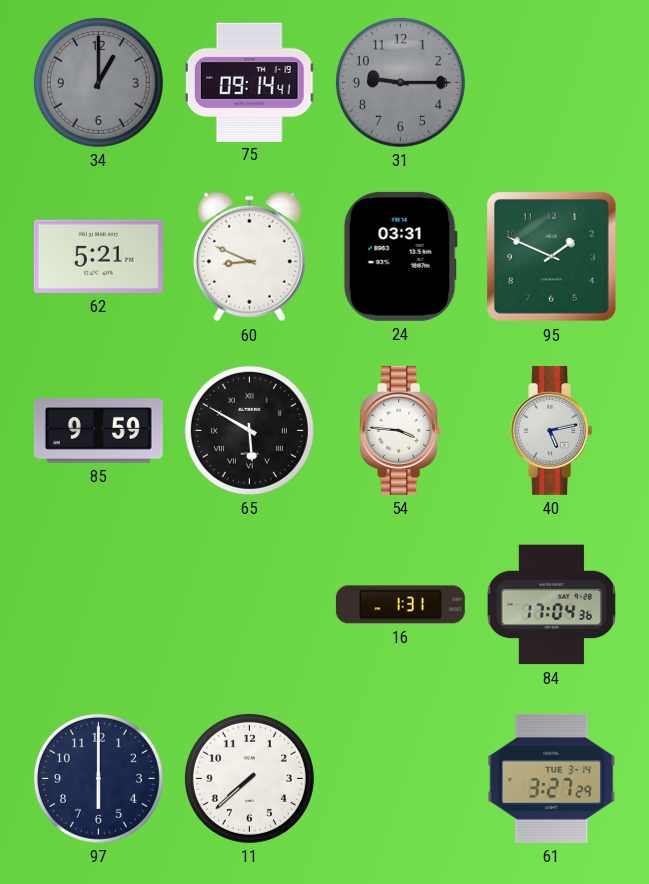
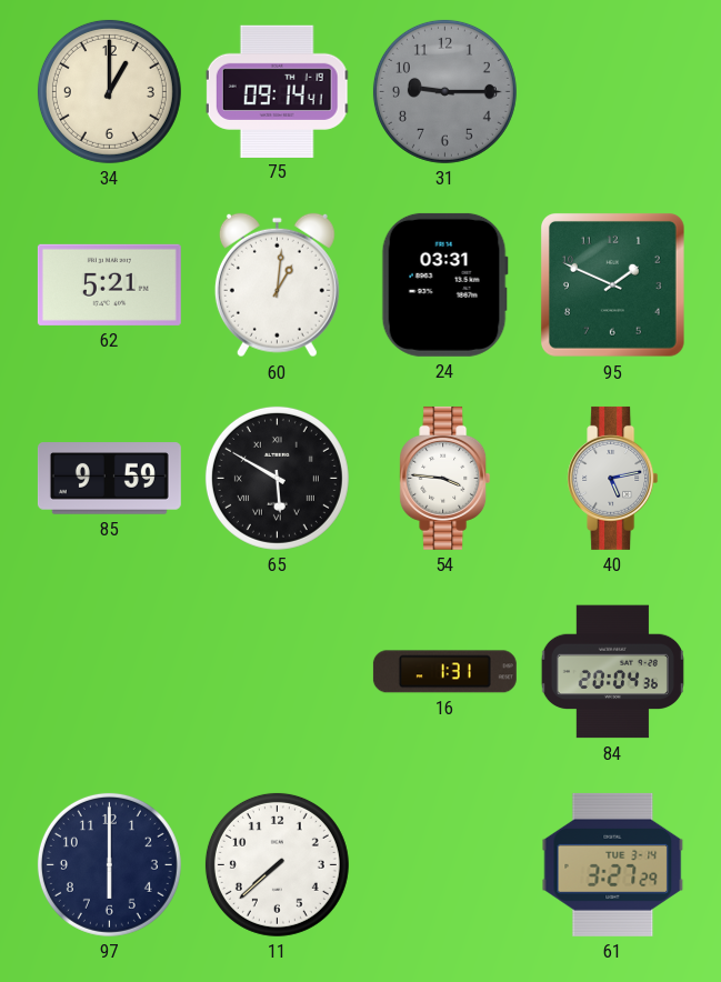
34 dial: grey -> cream
60: 8:49 -> 1:01
84: 17:04 -> 20:04
